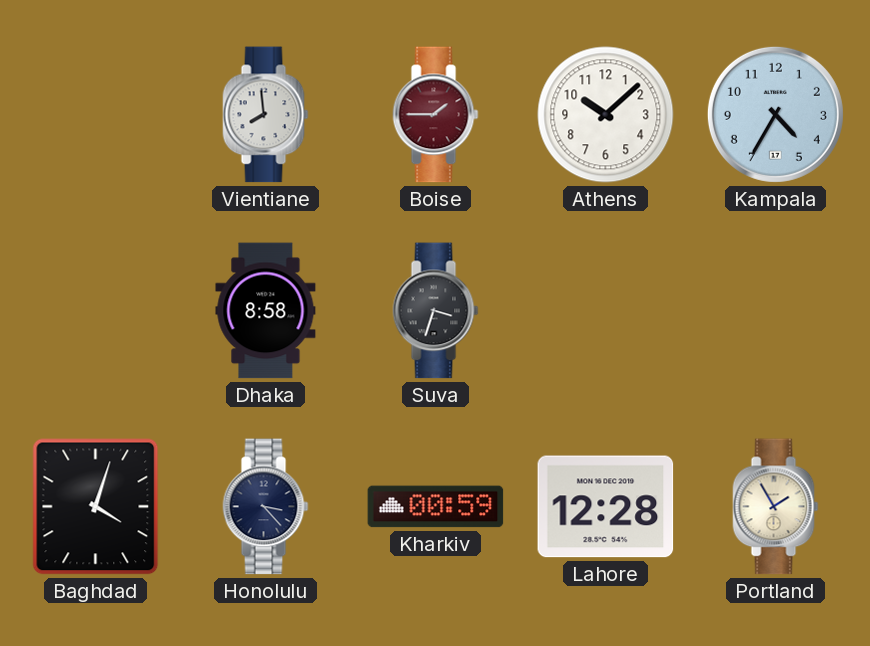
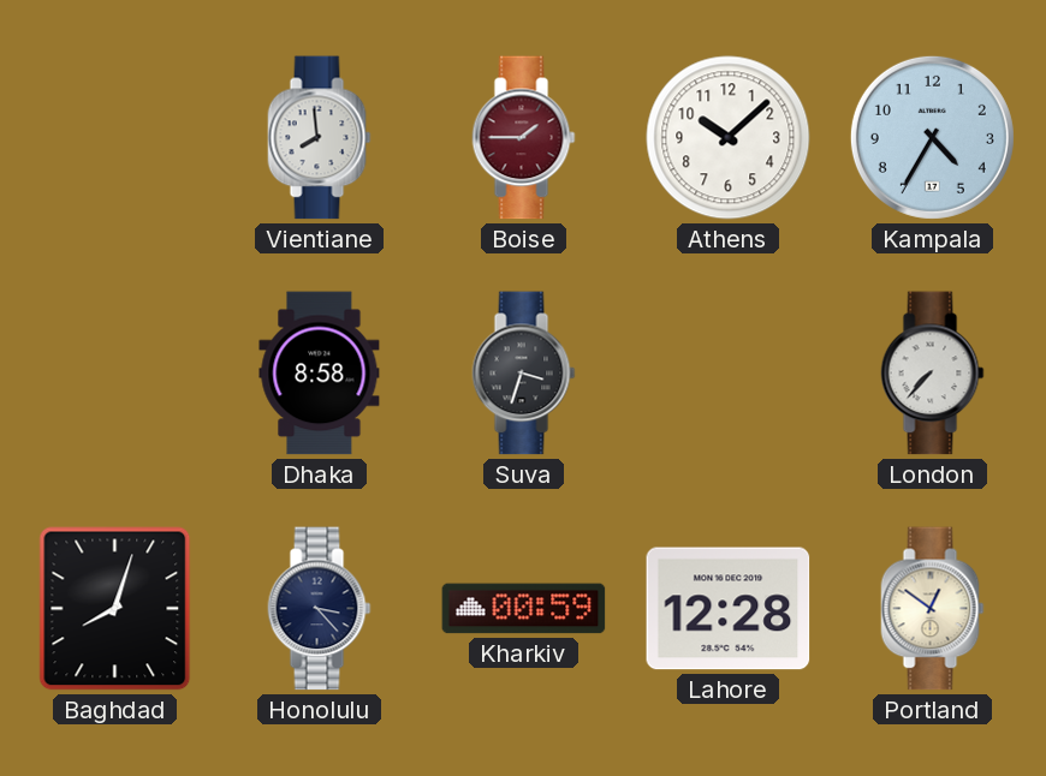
London: none -> 7:37
Baghdad: 4:03 -> 8:03
Portland: 1:55 -> 12:51
